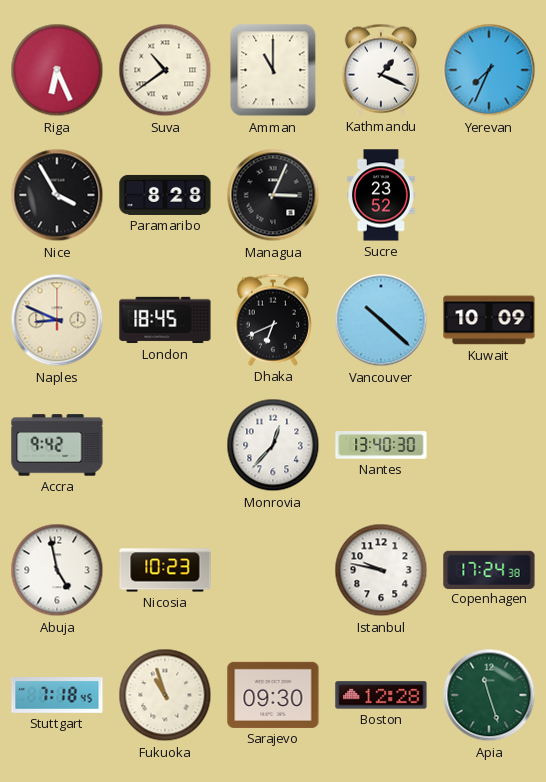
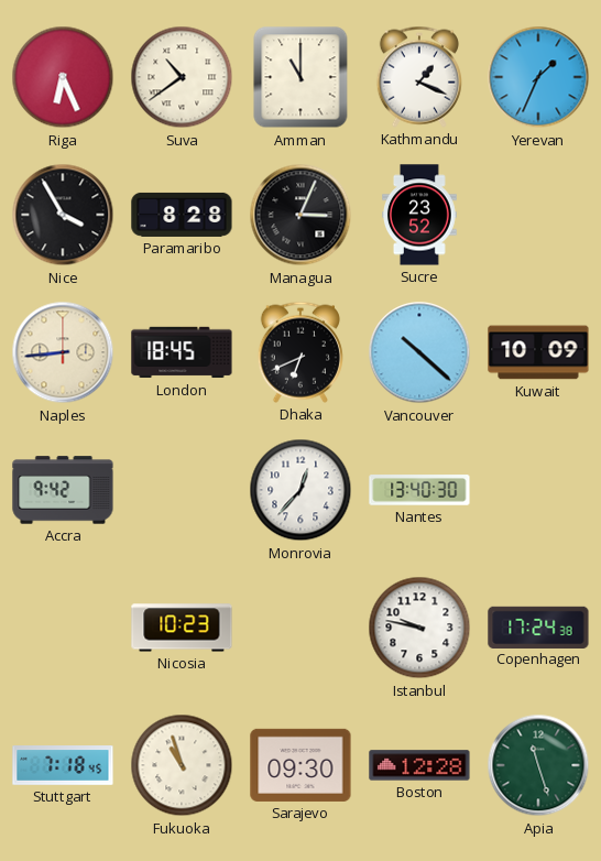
Yerevan: 7:34 -> 1:34
Naples: 8:49 -> 8:44
Abuja: 4:58 -> none
